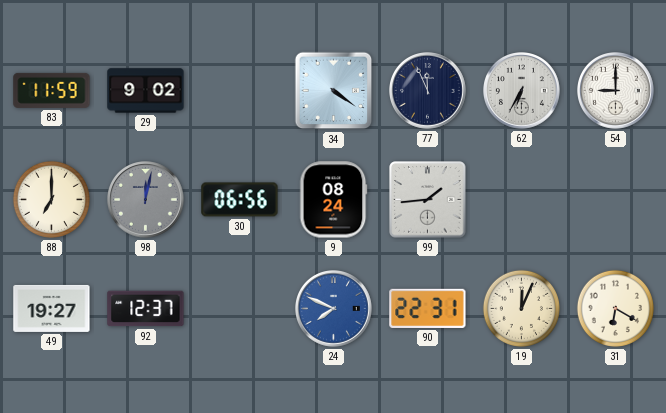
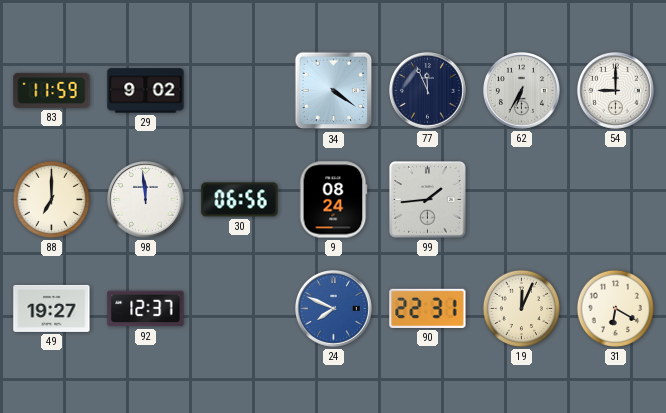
98: 12:02 -> 11:59
98 dial: grey -> white
